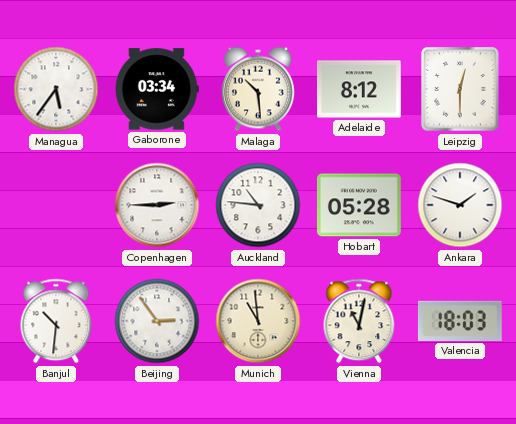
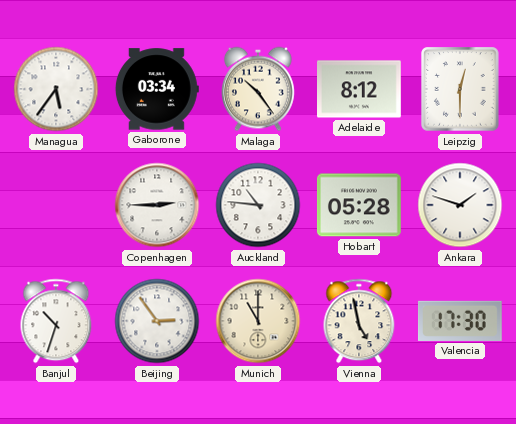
Malaga: 10:29 -> 10:24
Banjul: 10:31 -> 10:33
Munich: 10:59 -> 11:00
Vienna: 11:02 -> 4:58
Valencia: 18:03 -> 17:30
